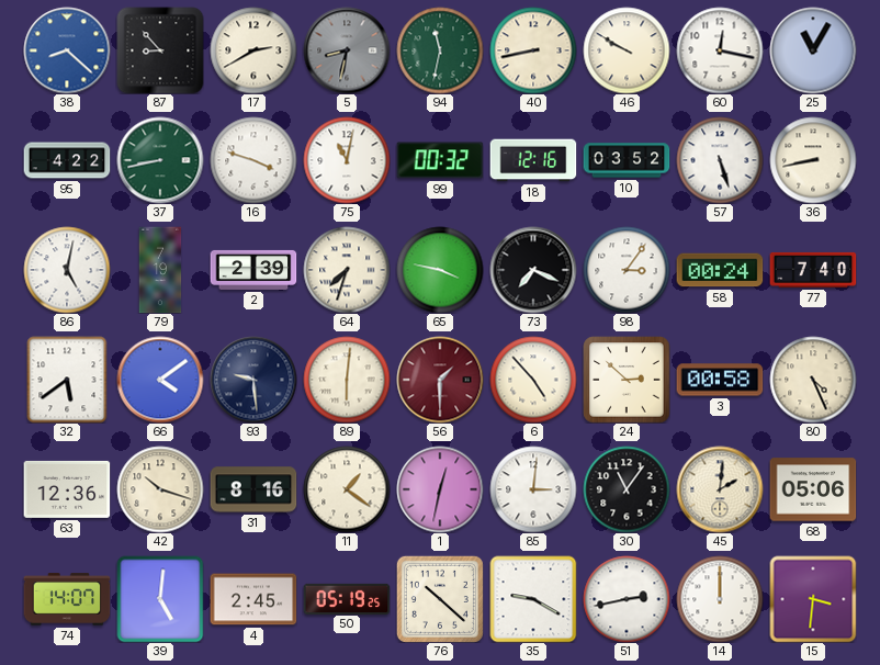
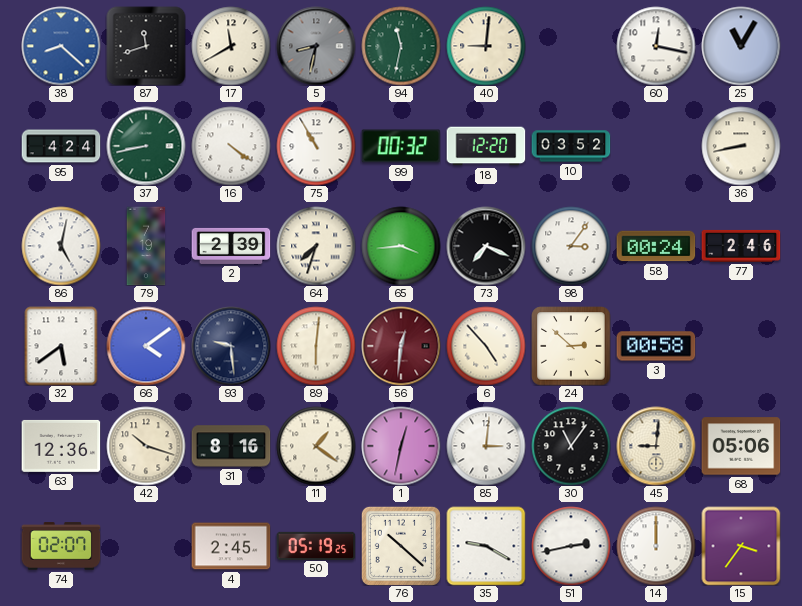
87: 8:53 -> 11:42
17: 2:40 -> 11:40
40: 8:43 -> 9:01
46: 9:50 -> none
95: 4:22 -> 4:24
16: 3:48 -> 4:21
75: 11:02 -> 10:55
18: 12:16 -> 12:20
57: 5:27 -> none
65: 3:47 -> 3:44
77: 7:40 -> 2:46
56: 1:30 -> 12:31
80: 4:26 -> none
45: 2:01 -> 9:01
74: 14:07 -> 02:07
39: 5:01 -> none
15: 3:31 -> 3:36
